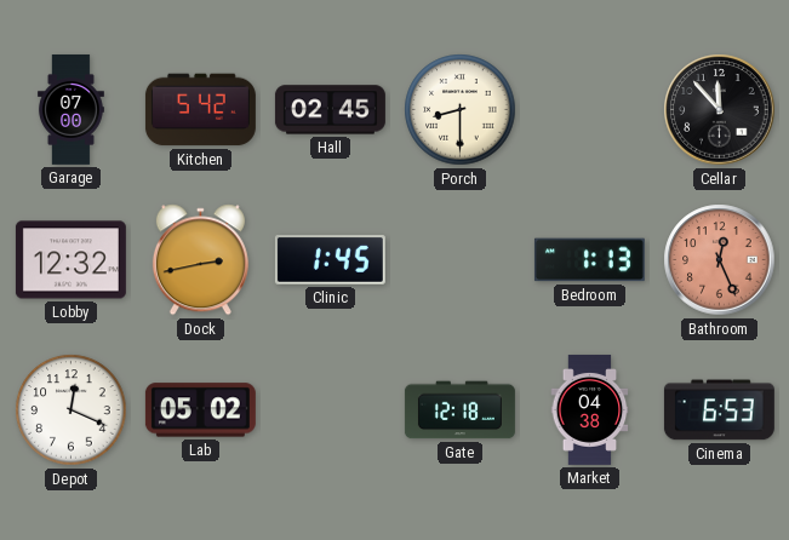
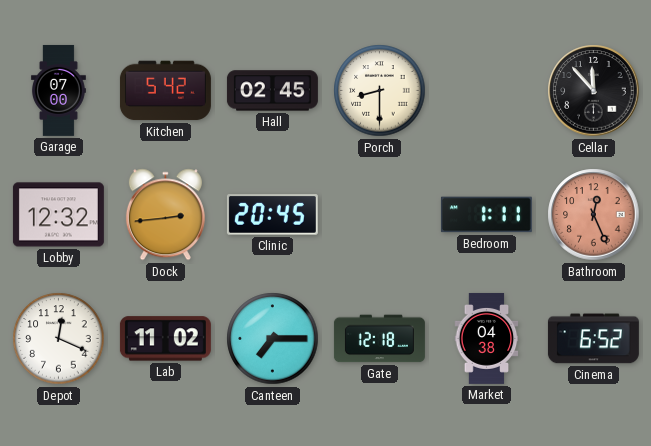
Dock: 2:43 -> 2:44
Clinic: 1:45 -> 20:45
Bedroom: 1:13 -> 1:11
Lab: 05:02 -> 11:02
Canteen: none -> 7:15
Cinema: 6:53 -> 6:52
